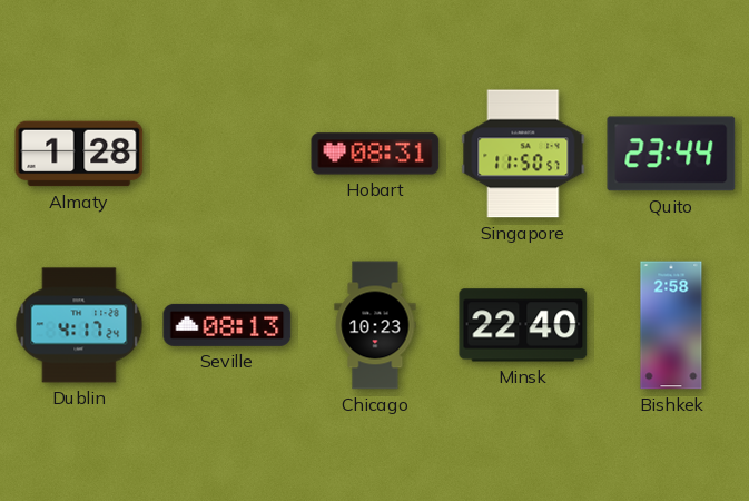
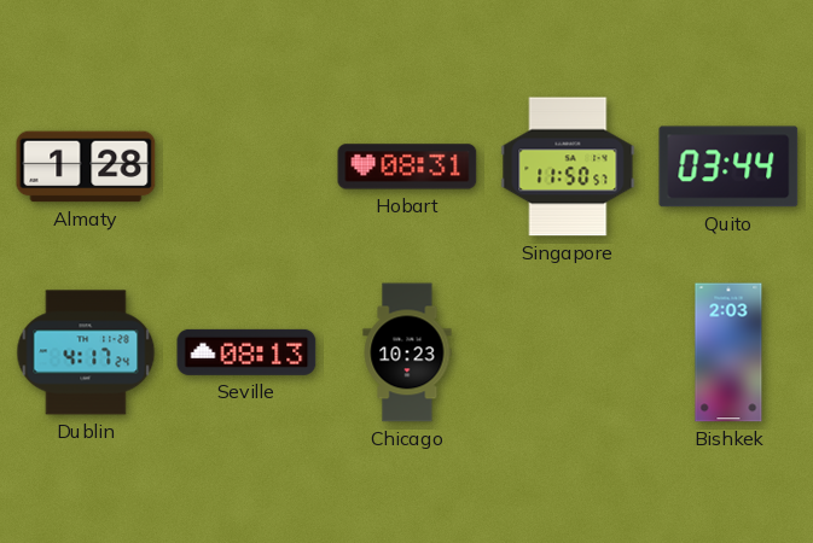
Quito: 23:44 -> 03:44
Minsk: 22:40 -> none
Bishkek: 2:58 -> 2:03
